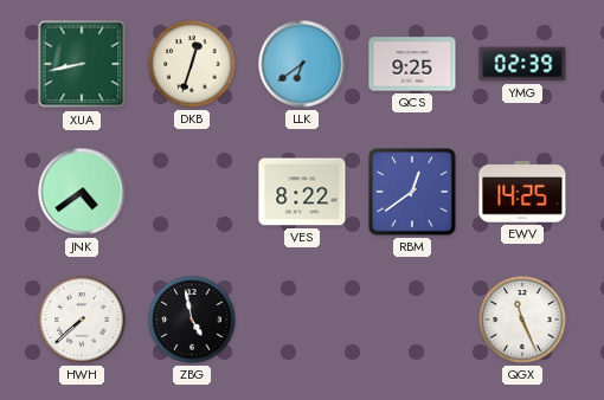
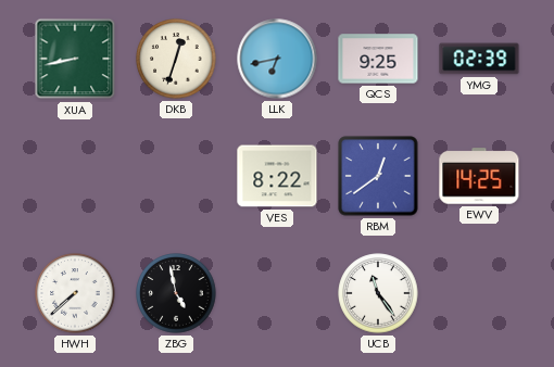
LLK: 6:39 -> 6:43
JNK: 4:39 -> none
UCB: none -> 11:24
QGX: 11:26 -> none
